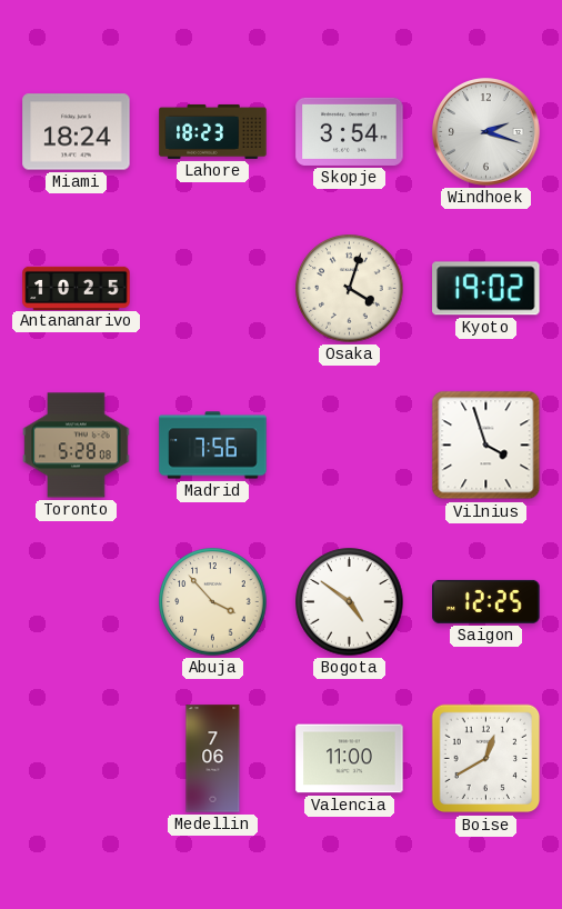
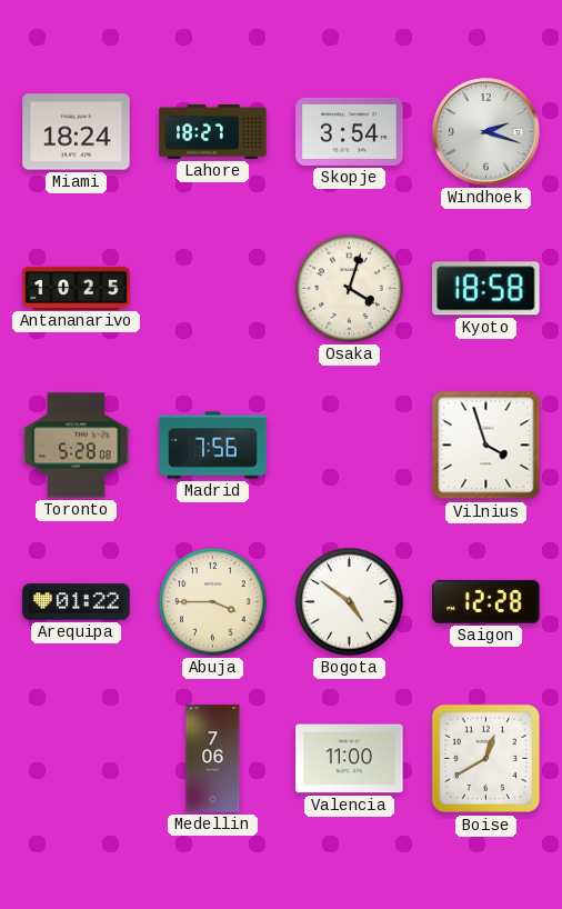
Lahore: 18:23 -> 18:27
Kyoto: 19:02 -> 18:58
Arequipa: none -> 01:22
Abuja: 3:53 -> 3:45
Saigon: 12:25 -> 12:28
